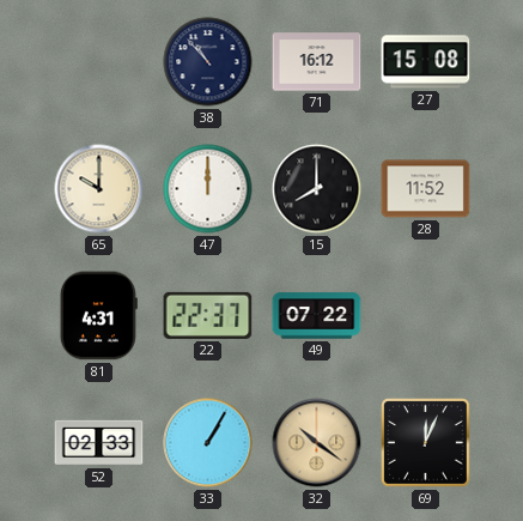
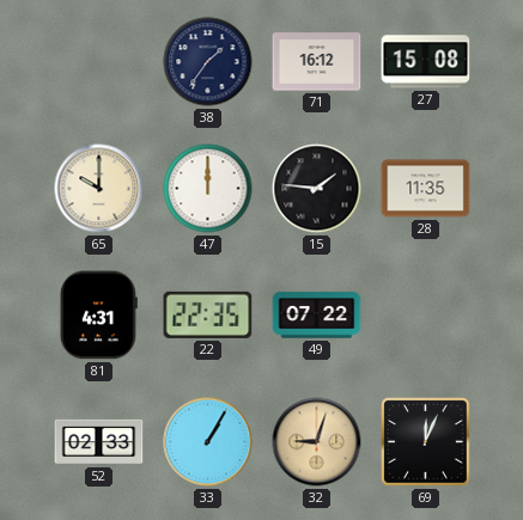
38: 10:53 -> 1:36
15: 8:00 -> 1:46
28: 11:52 -> 11:35
22: 22:37 -> 22:35
32: 10:21 -> 9:03
